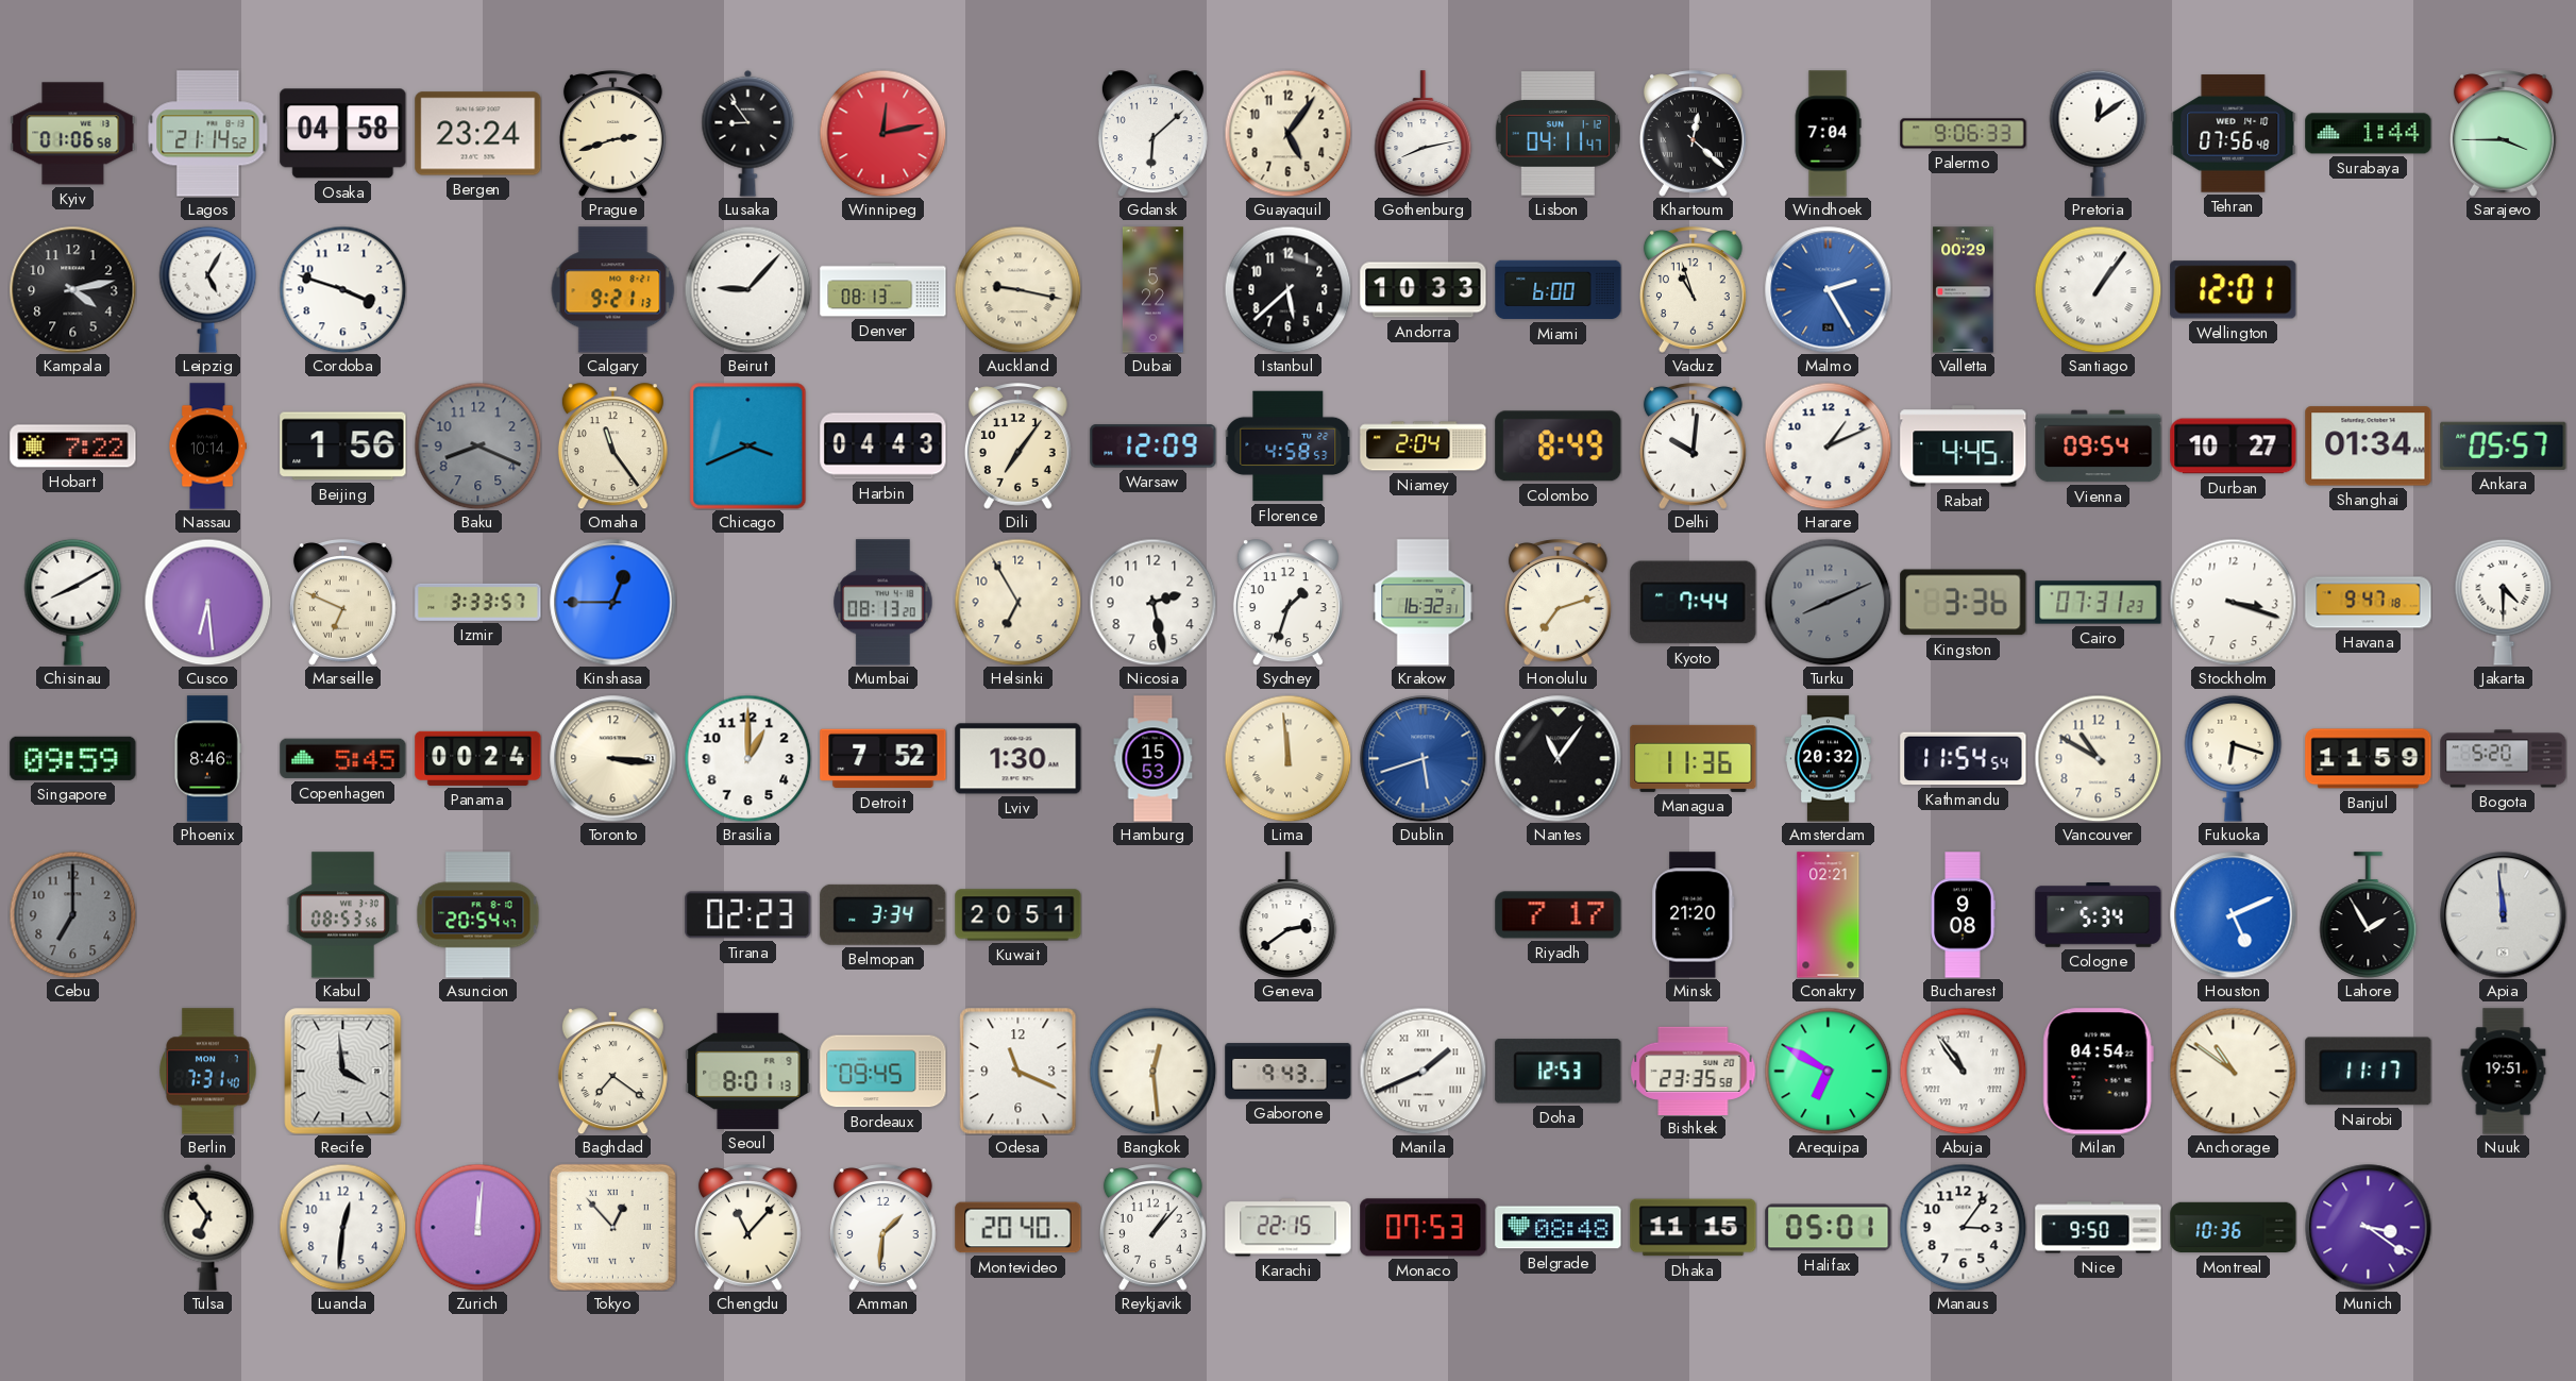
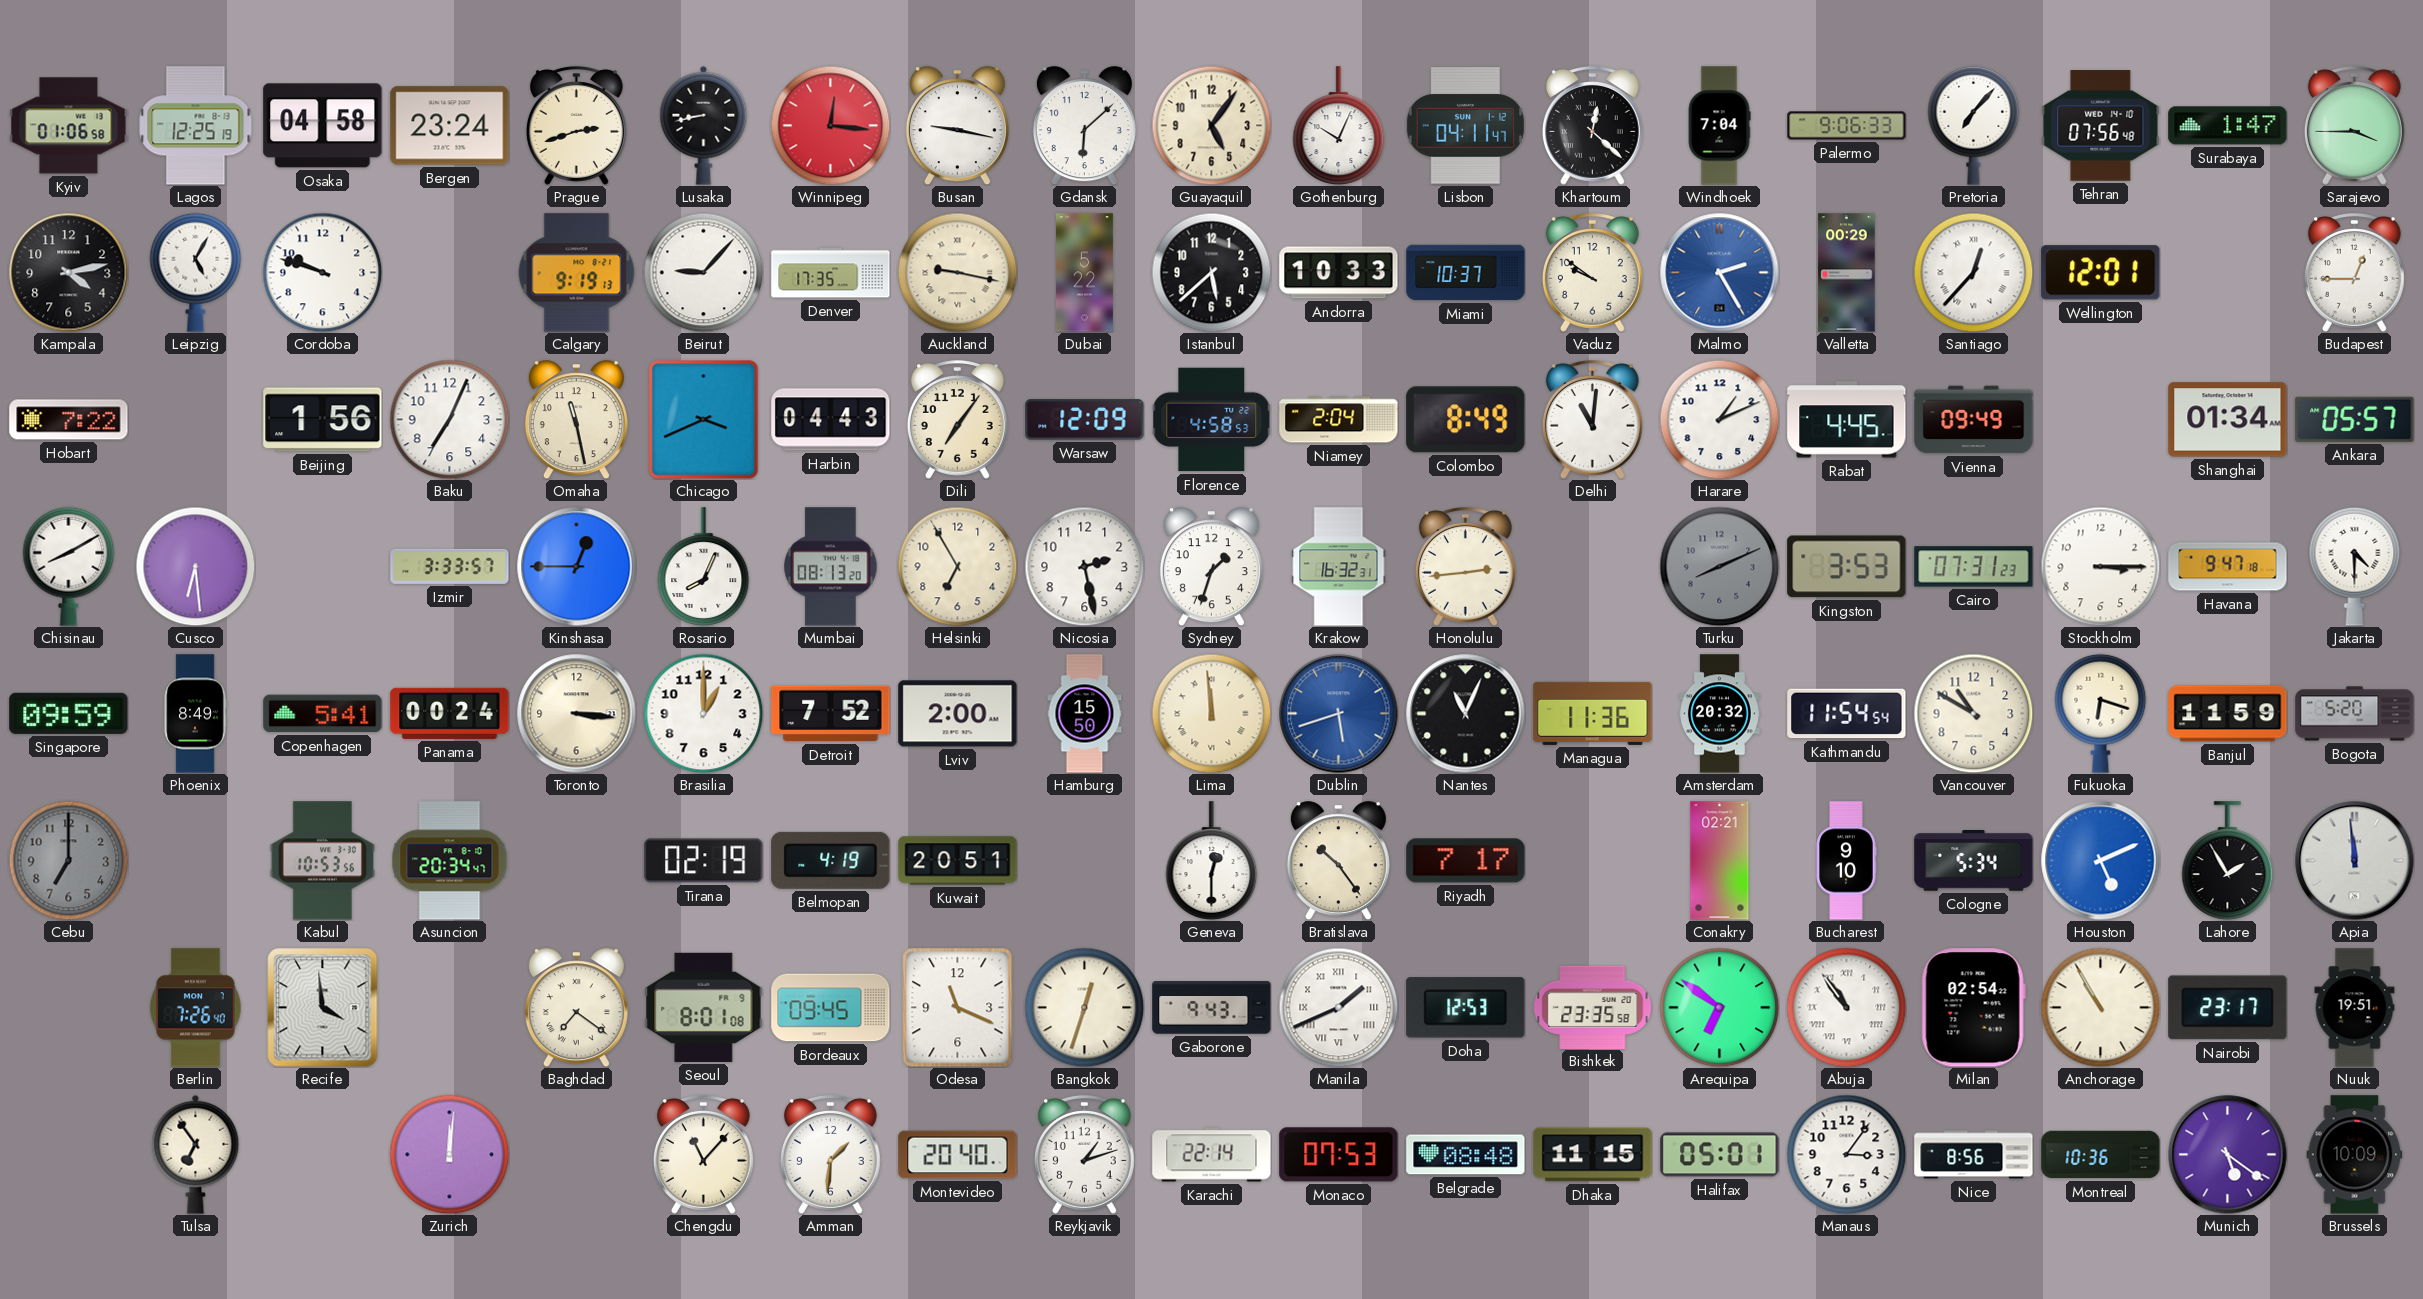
Lagos: 21:14 -> 12:25
Lusaka: 8:54 -> 8:43
Winnipeg: 12:13 -> 12:16
Busan: none -> 9:17
Gothenburg: 8:13 -> 10:04
Pretoria: 12:09 -> 7:07
Surabaya: 1:44 -> 1:47
Cordoba: 3:48 -> 9:48
Calgary: 9:21 -> 9:19
Denver: 08:13 -> 17:35
Miami: 6:00 -> 10:37
Vaduz: 10:57 -> 9:51
Santiago: 1:06 -> 12:37
Budapest: none -> 12:45
Nassau: 10:14 -> none
Baku: 8:19 -> 7:04
Baku dial: grey -> white
Omaha: 11:24 -> 11:28
Delhi: 10:01 -> 11:01
Vienna: 09:54 -> 09:49
Durban: 10:27 -> none
Marseille: 6:49 -> none
Rosario: none -> 8:04
Honolulu: 7:12 -> 2:44
Kyoto: 7:44 -> none
Kingston: 3:36 -> 3:53
Stockholm: 3:18 -> 3:15
Phoenix: 8:46 -> 8:49
Copenhagen: 5:45 -> 5:41
Lviv: 1:30 -> 2:00
Hamburg: 15:53 -> 15:50
Nantes: 11:06 -> 11:04
Kabul: 08:53 -> 10:53
Asuncion: 20:54 -> 20:34
Tirana: 02:23 -> 02:19
Belmopan: 3:34 -> 4:19
Geneva: 2:39 -> 12:30
Bratislava: none -> 10:24
Minsk: 21:20 -> none
Bucharest: 9:08 -> 9:10
Berlin: 7:31 -> 7:26
Seoul: 8:01:13 -> 8:01:08
Bangkok: 12:29 -> 12:33
Arequipa: 6:50 -> 6:51
Milan: 04:54 -> 02:54
Anchorage: 10:51 -> 10:55
Nairobi: 11:17 -> 23:17
Luanda: 12:31 -> none
Tokyo: 12:53 -> none
Reykjavik: 1:07 -> 1:12
Karachi: 22:15 -> 22:14
Nice: 9:50 -> 8:56
Munich: 3:21 -> 5:21
Brussels: none -> 10:09
